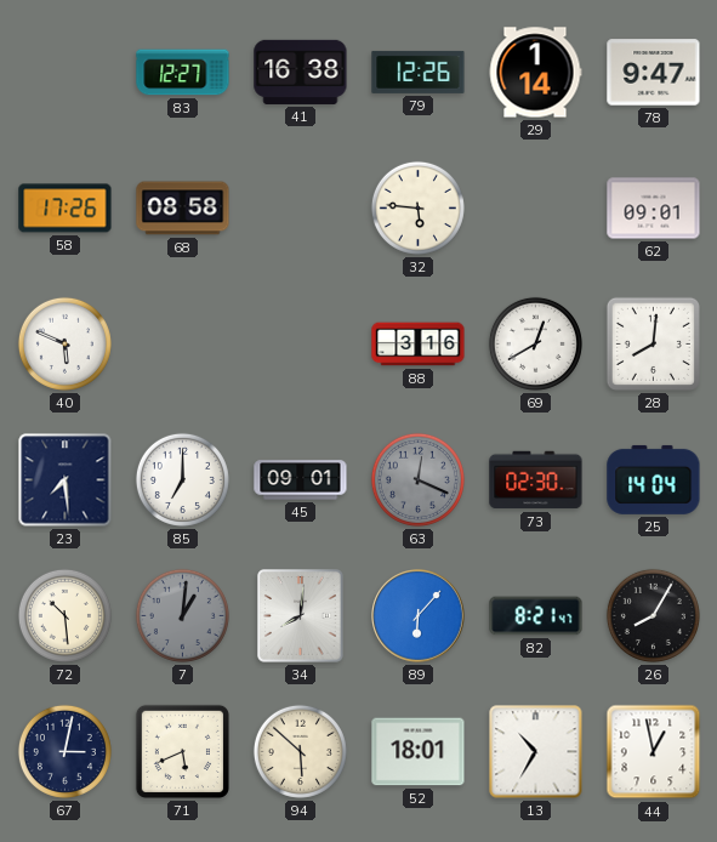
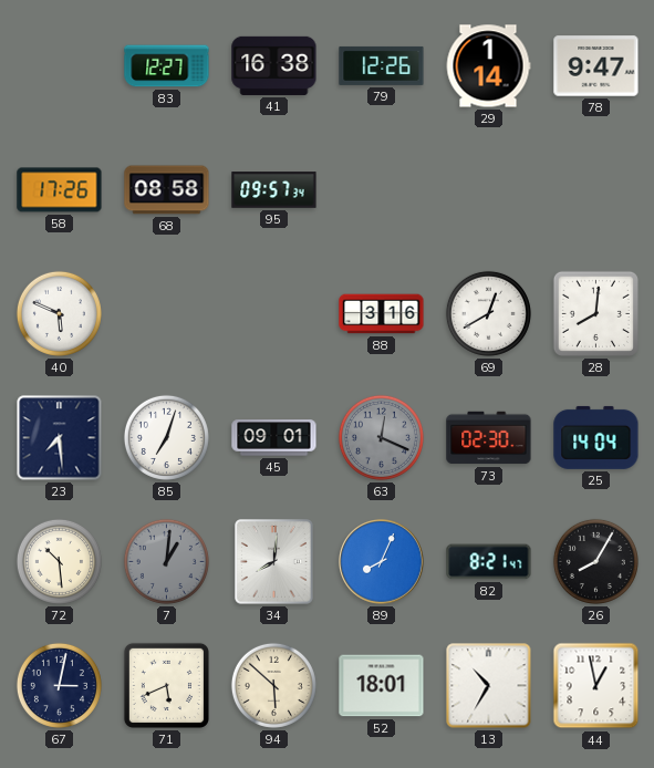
95: none -> 09:57
32: 5:46 -> none
62: 09:01 -> none
85: 7:00 -> 7:03
89: 6:07 -> 8:04
